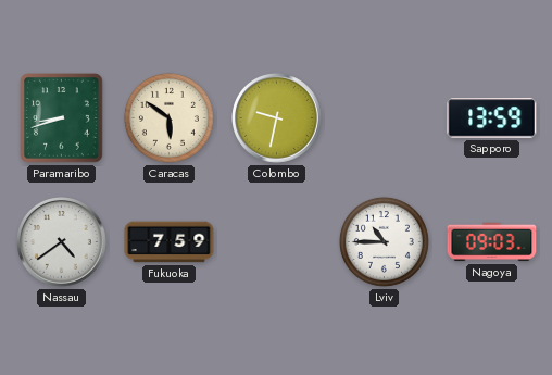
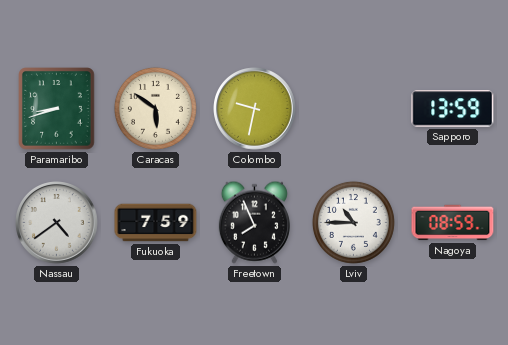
Freetown: none -> 7:56
Nagoya: 09:03 -> 08:59
